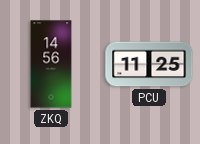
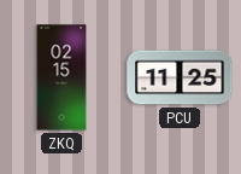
ZKQ: 14:56 -> 02:15
